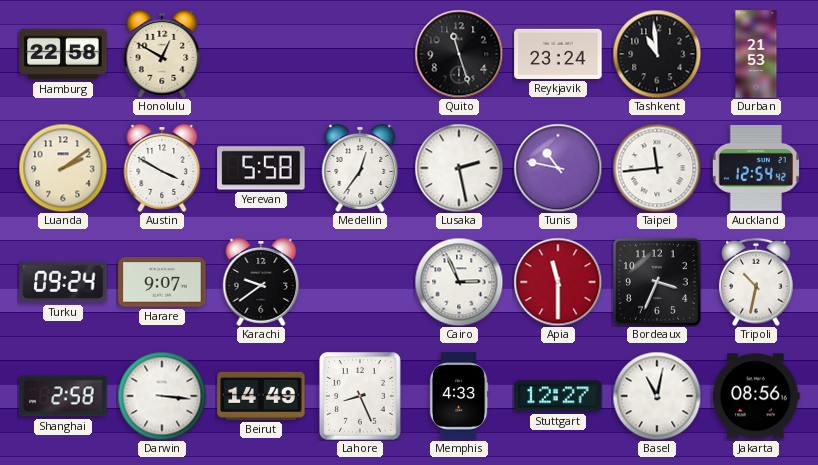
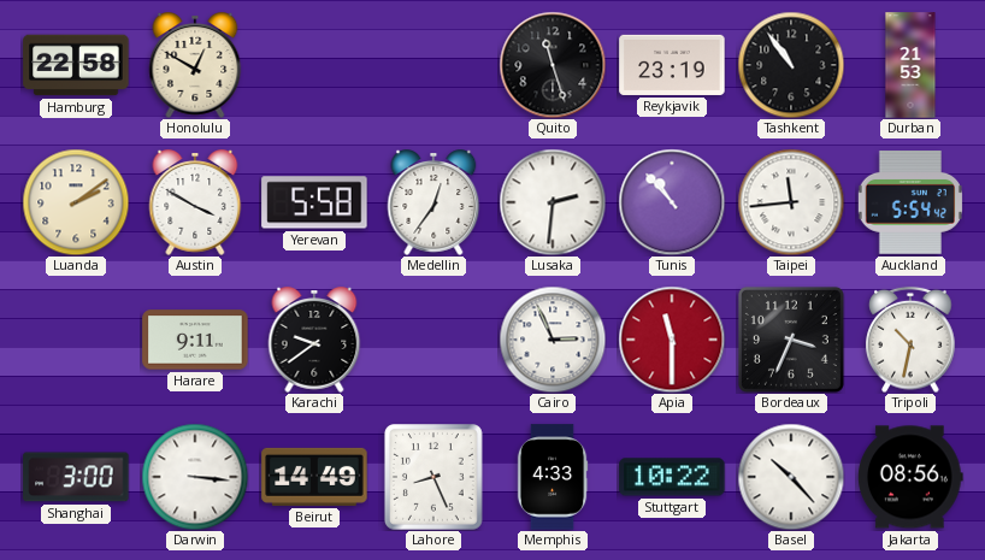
Reykjavik: 23:24 -> 23:19
Tashkent: 10:59 -> 10:54
Lusaka: 2:28 -> 2:31
Tunis: 10:47 -> 10:53
Auckland: 12:54 -> 5:54
Turku: 09:24 -> none
Harare: 9:07 -> 9:11
Shanghai: 2:58 -> 3:00
Stuttgart: 12:27 -> 10:22
Basel: 11:02 -> 10:23
